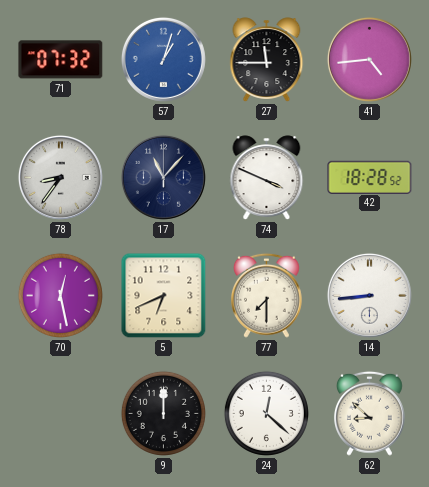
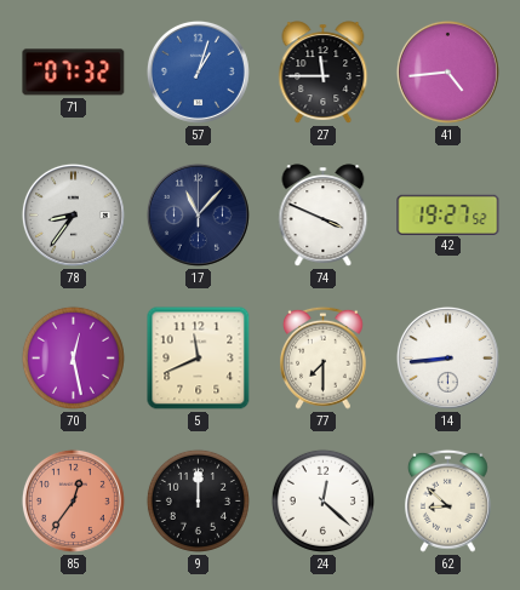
42: 18:28 -> 19:27
5: 6:41 -> 11:41
85: none -> 12:36
